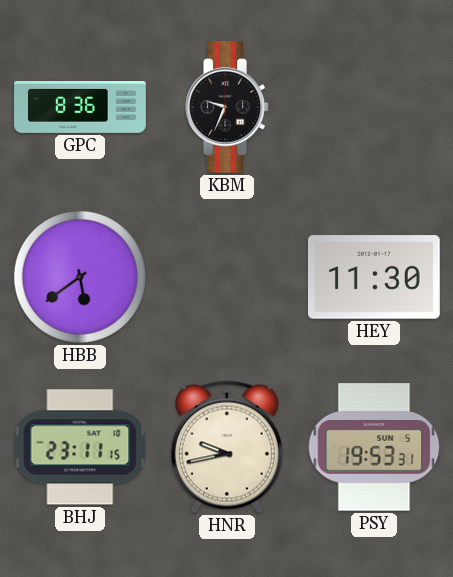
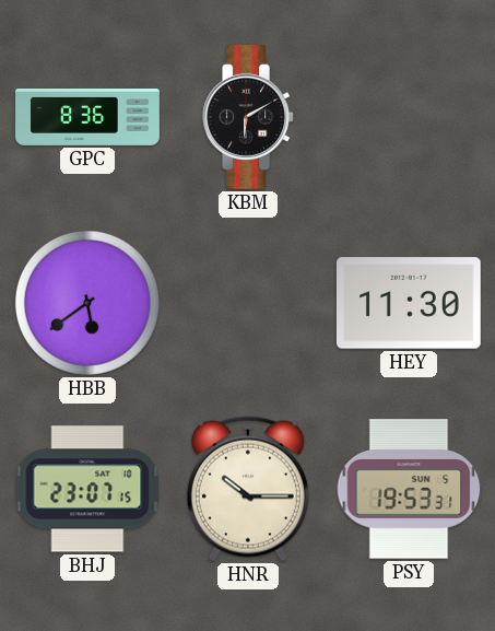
KBM: 9:34 -> 6:10
BHJ: 23:11 -> 23:07
HNR: 9:43 -> 10:15
